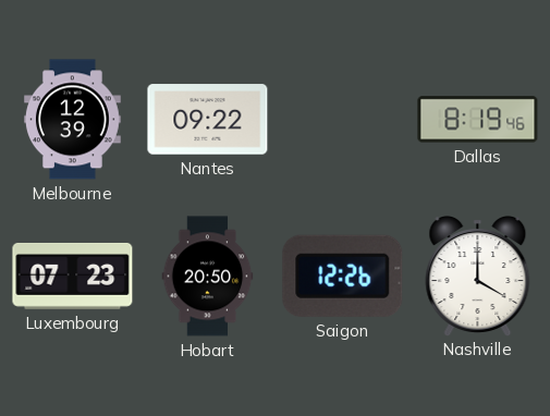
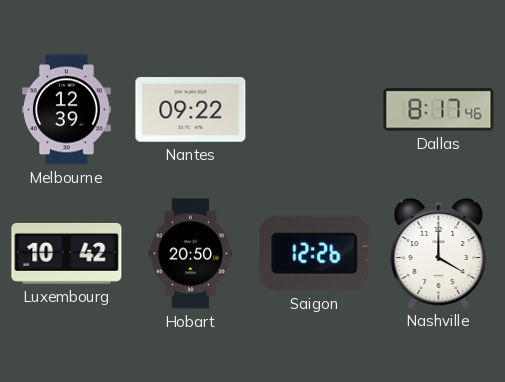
Dallas: 8:19 -> 8:17
Luxembourg: 07:23 -> 10:42
